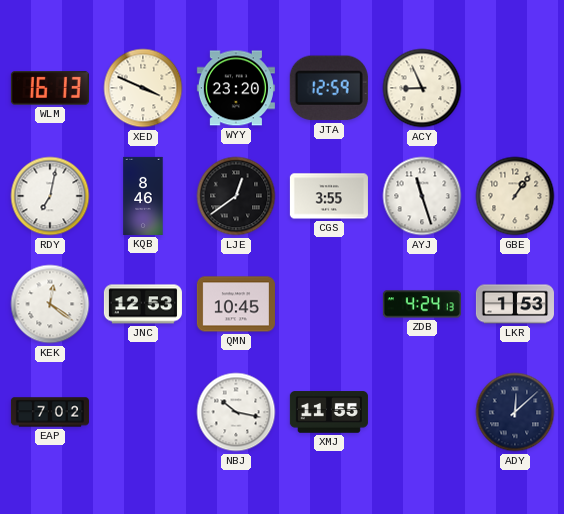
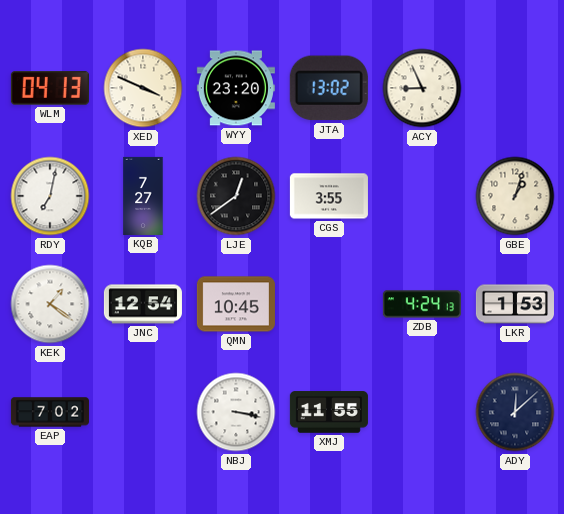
WLM: 16:13 -> 04:13
JTA: 12:59 -> 13:02
KQB: 8:46 -> 7:27
AYJ: 11:27 -> none
GBE: 1:06 -> 1:03
KEK: 12:21 -> 1:21
JNC: 12:53 -> 12:54
NBJ: 10:17 -> 3:17
